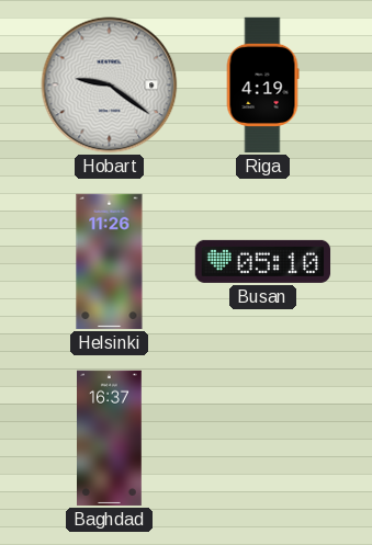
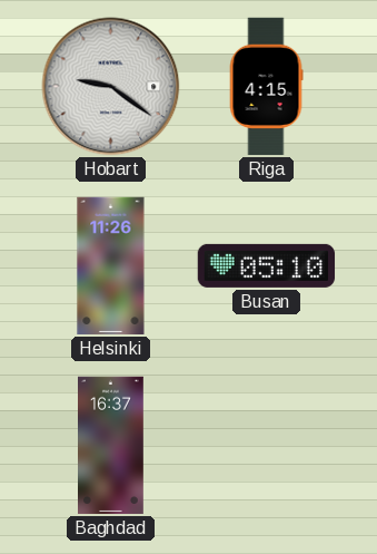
Riga: 4:19 -> 4:15
